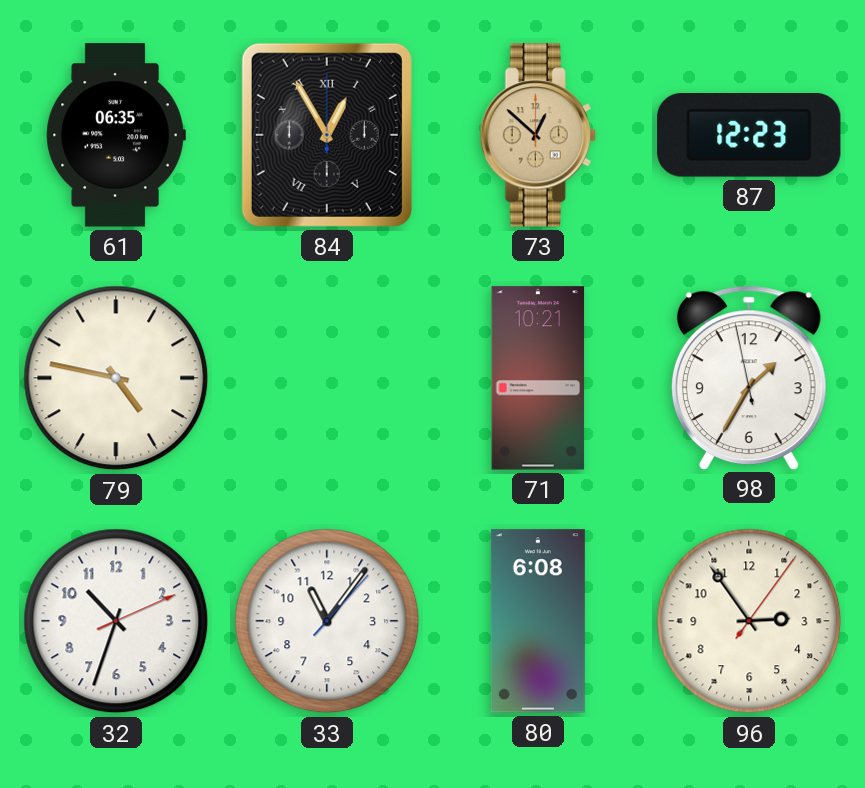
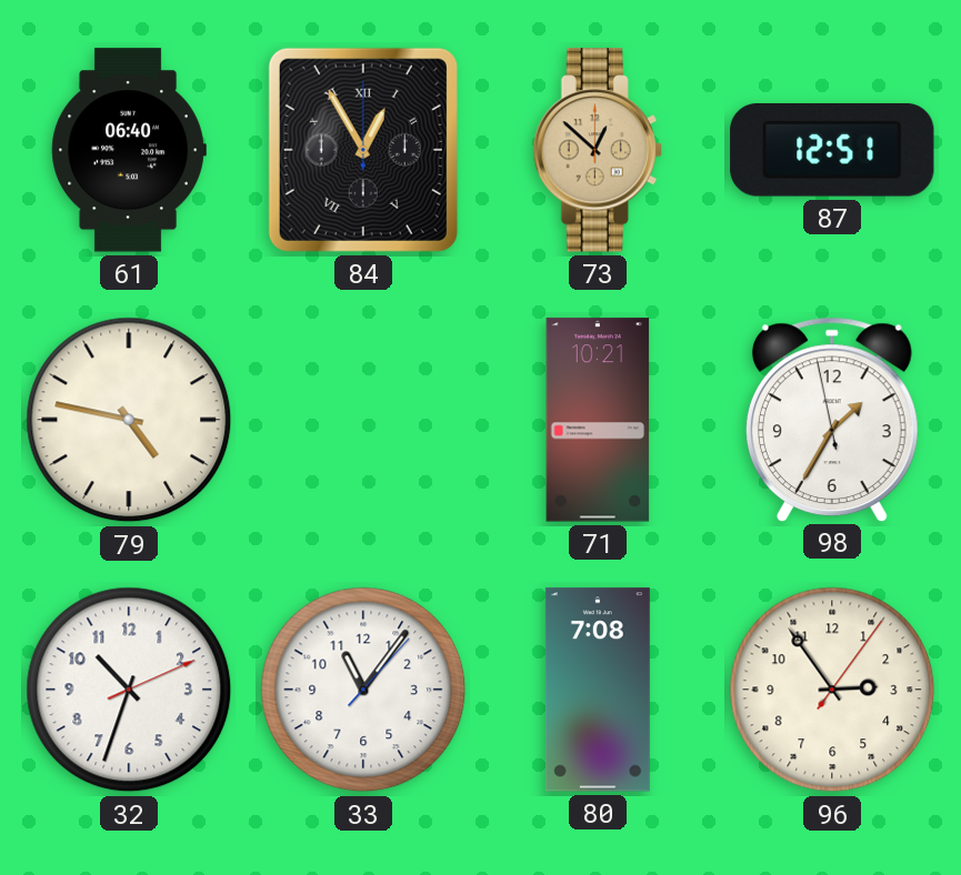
61: 06:35 -> 06:40
87: 12:23 -> 12:51
80: 6:08 -> 7:08
